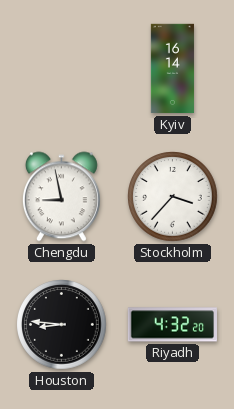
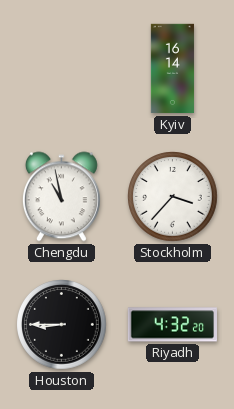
Chengdu: 8:58 -> 10:58
Houston: 8:46 -> 8:45
